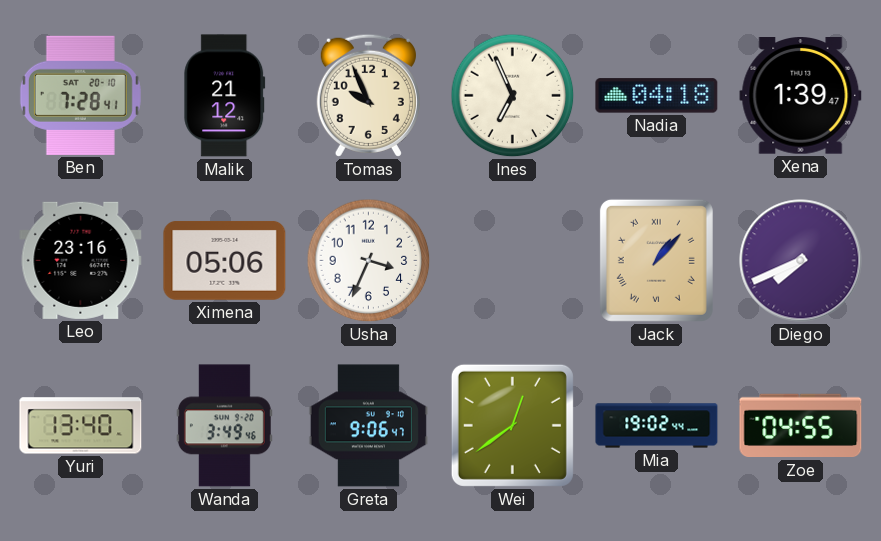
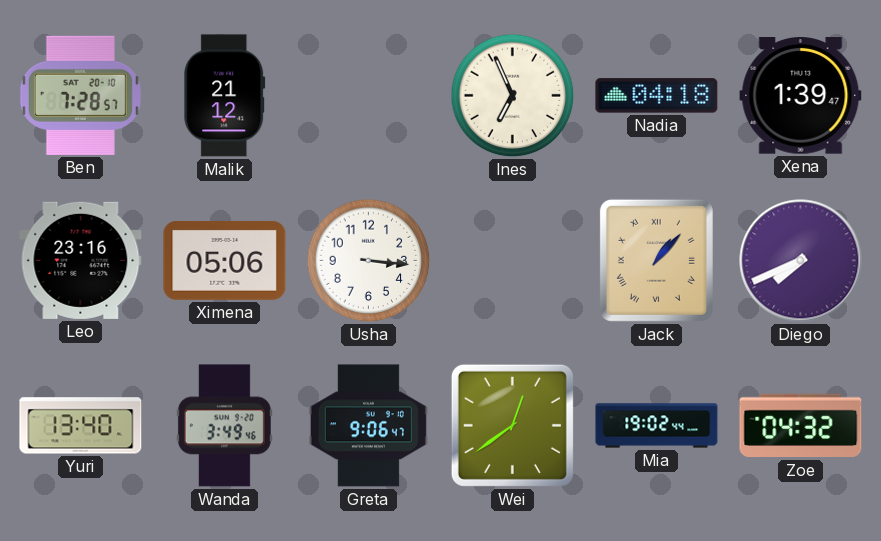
Ben: 7:28:41 -> 7:28:57
Tomas: 9:56 -> none
Usha: 3:34 -> 3:16
Zoe: 04:55 -> 04:32
